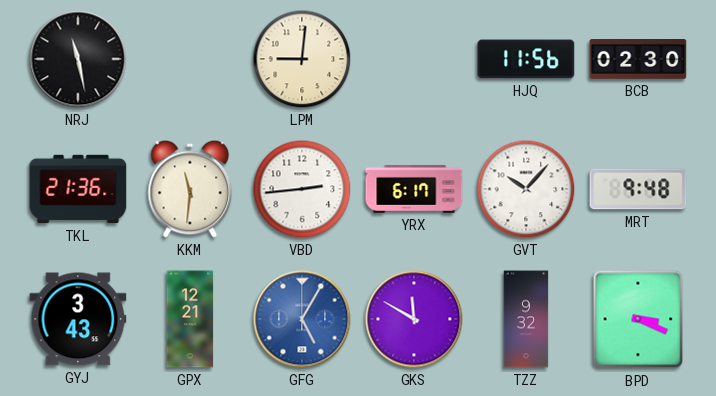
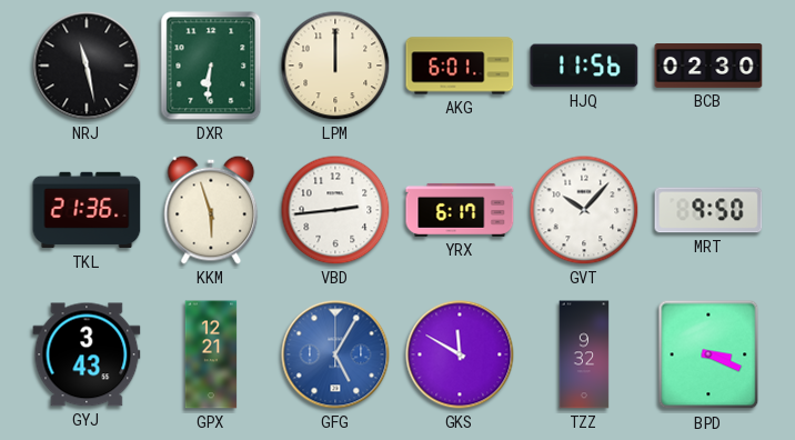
DXR: none -> 6:31
LPM: 9:01 -> 12:00
AKG: none -> 6:01
KKM: 11:31 -> 5:57
MRT: 9:48 -> 9:50
